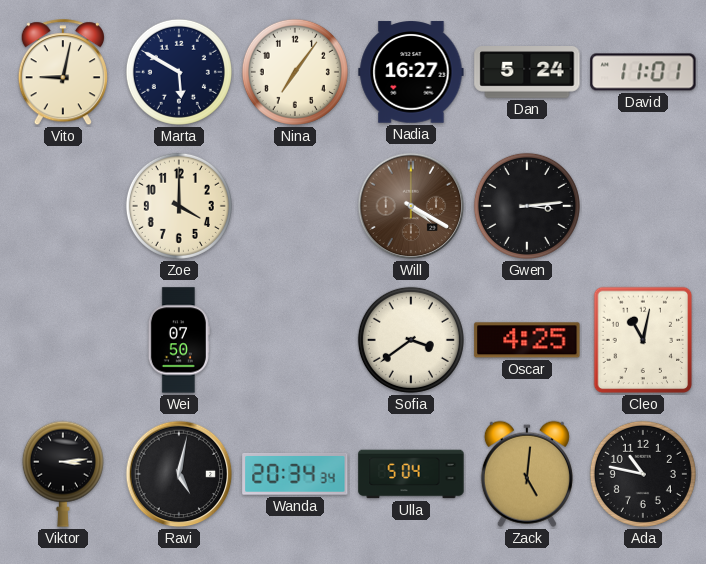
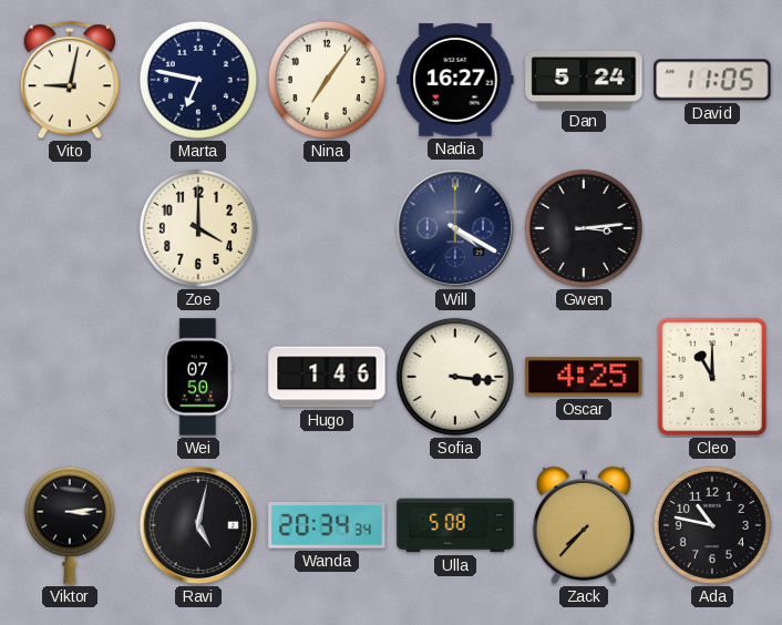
Marta: 5:50 -> 6:47
David: 11:01 -> 11:05
Will dial: brown -> navy
Hugo: none -> 1:46
Sofia: 3:39 -> 3:16
Cleo: 11:02 -> 11:00
Ulla: 5:04 -> 5:08
Zack: 5:01 -> 7:37
